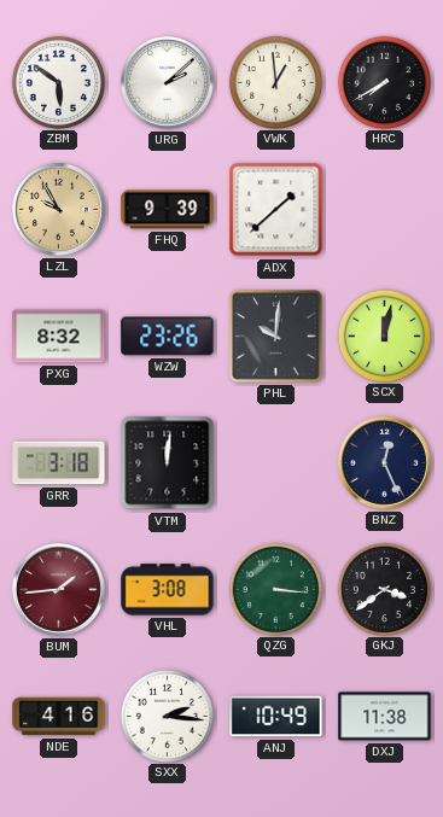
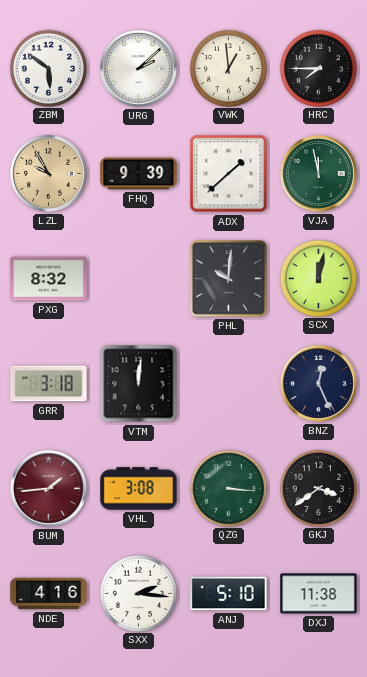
HRC: 7:40 -> 7:45
VJA: none -> 11:58
WZW: 23:26 -> none
ANJ: 10:49 -> 5:10
